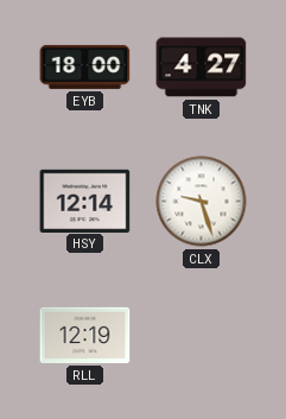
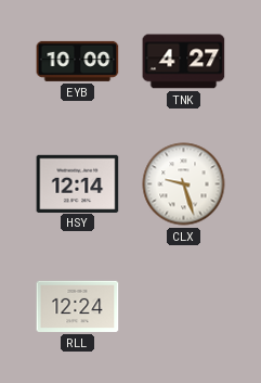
EYB: 18:00 -> 10:00
RLL: 12:19 -> 12:24
